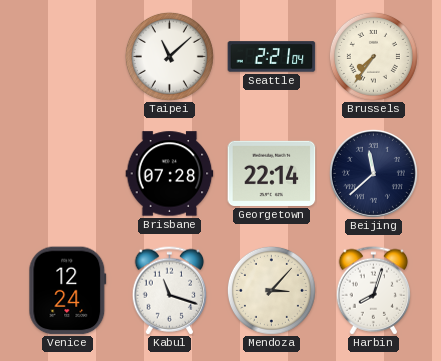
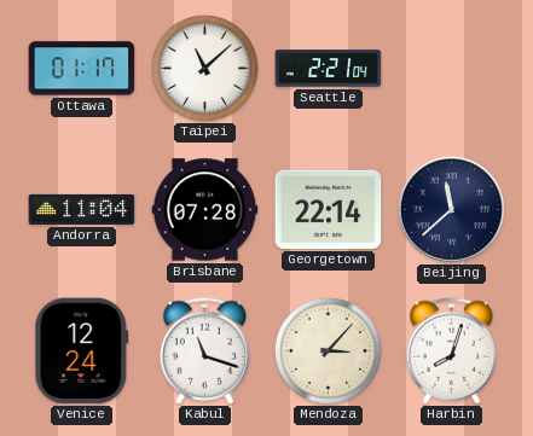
Ottawa: none -> 01:17
Brussels: 7:36 -> none
Andorra: none -> 11:04
